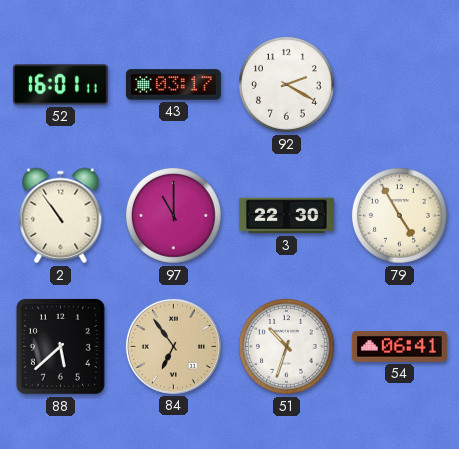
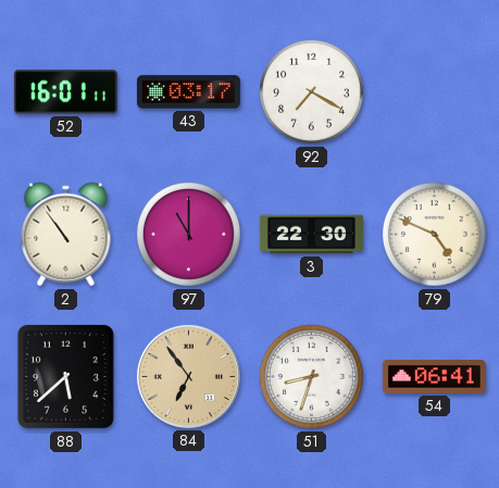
92: 2:20 -> 7:20
79: 4:55 -> 4:49
51: 10:33 -> 8:33
